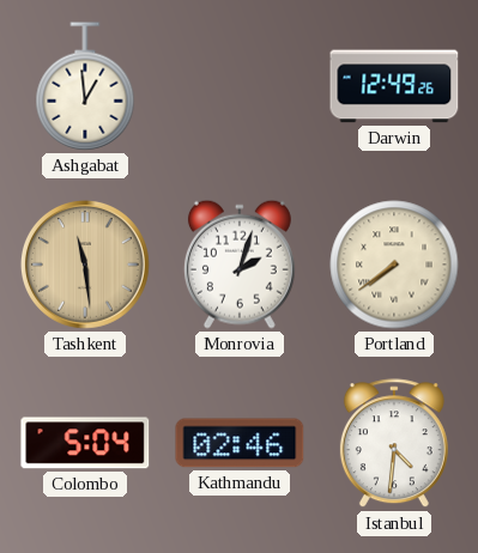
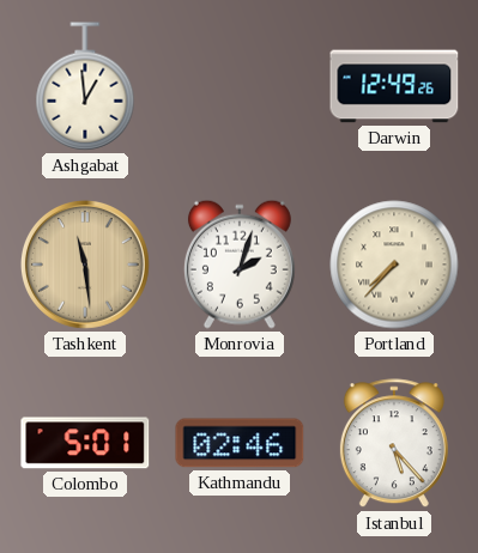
Portland: 7:39 -> 7:37
Colombo: 5:04 -> 5:01
Istanbul: 4:31 -> 5:23
